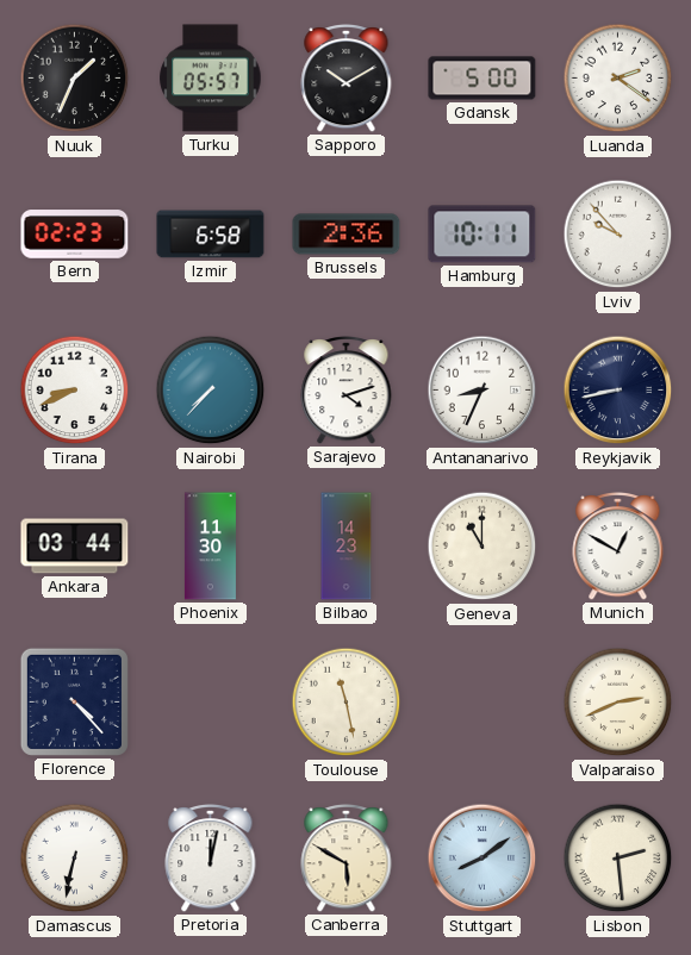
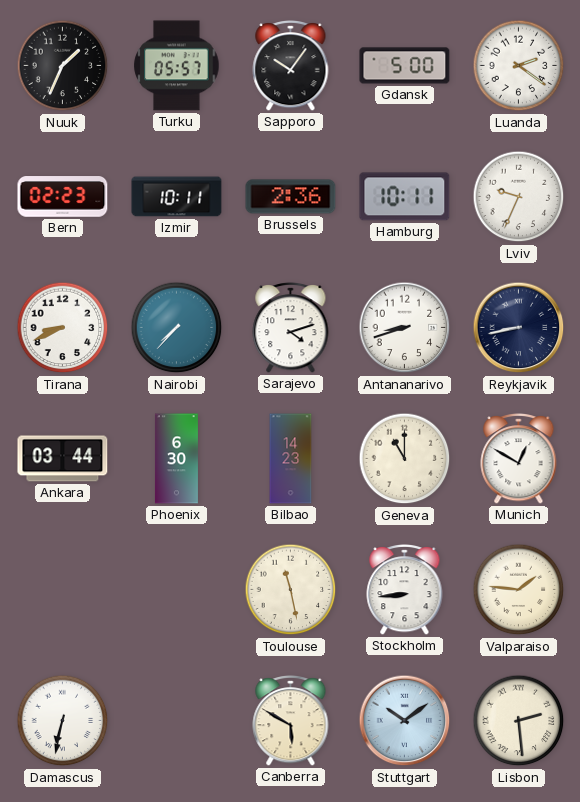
Sapporo: 10:10 -> 10:06
Izmir: 6:58 -> 10:11
Lviv: 9:53 -> 9:34
Antananarivo: 8:34 -> 8:42
Phoenix: 11:30 -> 6:30
Florence: 4:23 -> none
Stockholm: none -> 8:44
Valparaiso: 2:41 -> 1:46
Pretoria: 12:02 -> none
Stuttgart: 8:09 -> 10:09
